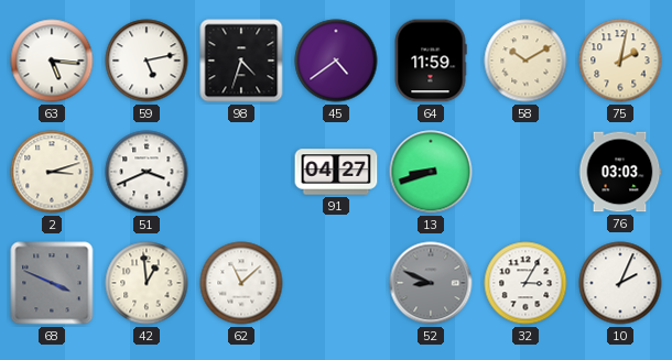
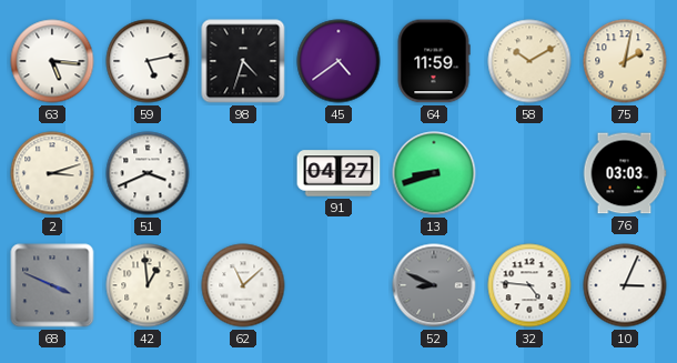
32: 3:05 -> 4:46
10: 2:04 -> 3:04
